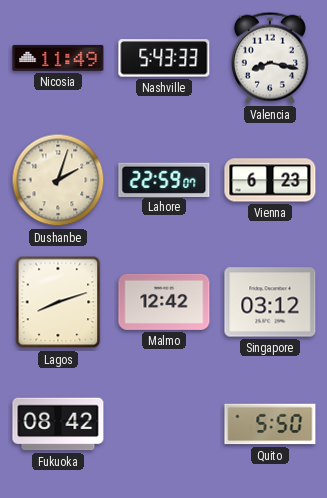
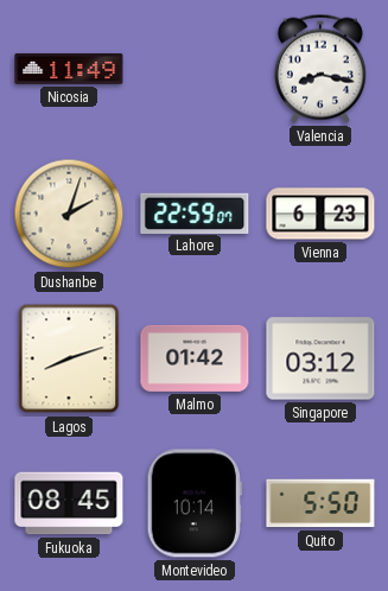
Nashville: 5:43 -> none
Malmo: 12:42 -> 01:42
Fukuoka: 08:42 -> 08:45
Montevideo: none -> 10:14
